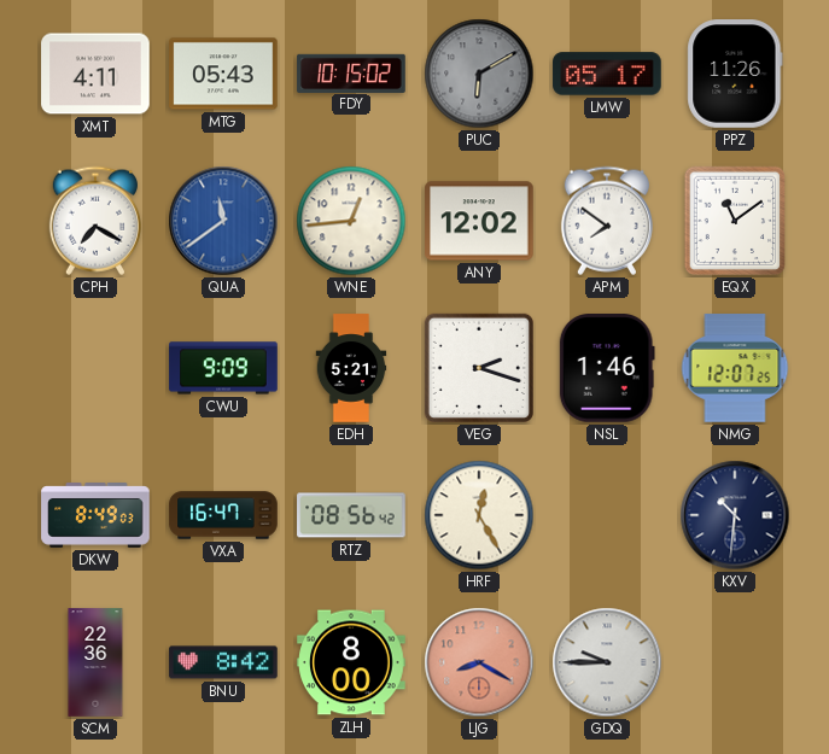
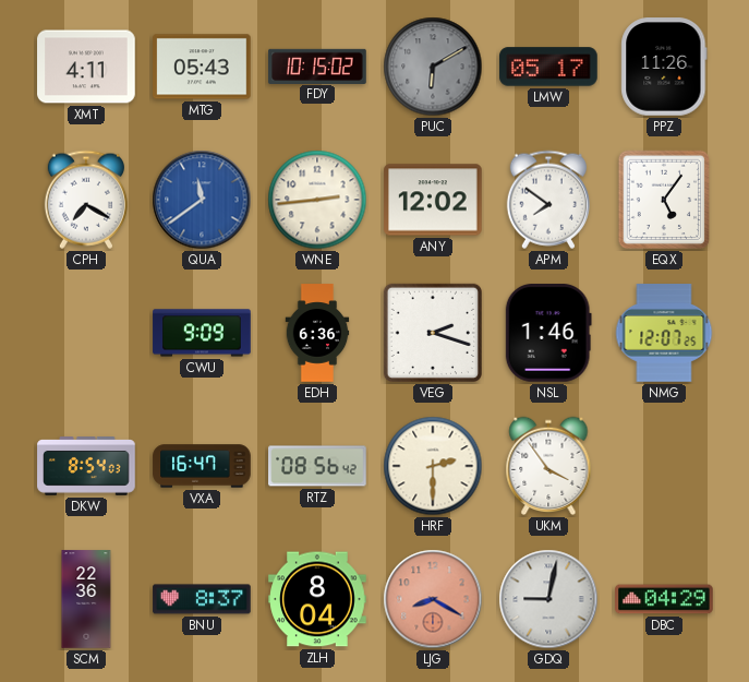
WNE: 12:44 -> 2:44
EQX: 11:09 -> 5:06
EDH: 5:21 -> 6:36
DKW: 8:49 -> 8:54
HRF: 12:25 -> 2:30
UKM: none -> 3:54
KXV: 10:31 -> none
BNU: 8:42 -> 8:37
ZLH: 8:00 -> 8:04
GDQ: 9:45 -> 9:02
DBC: none -> 04:29
